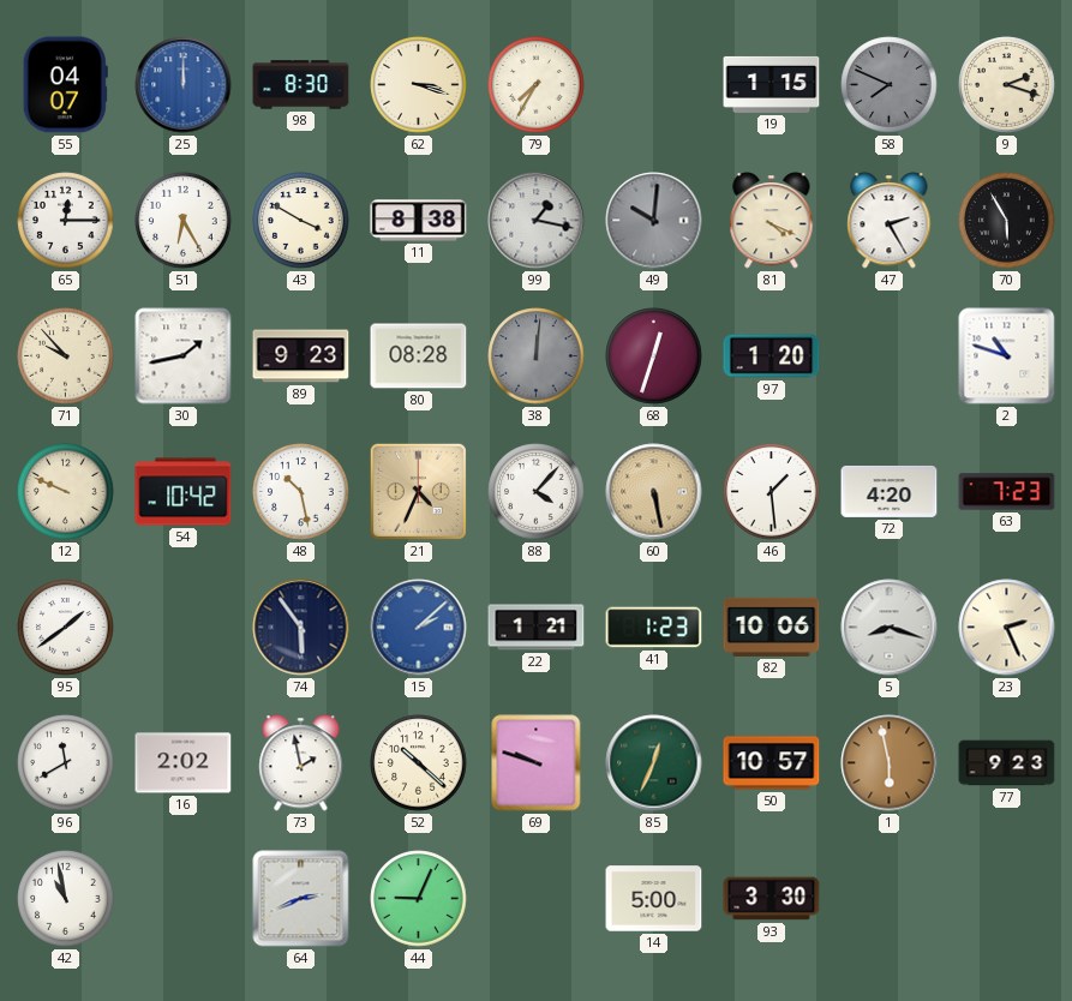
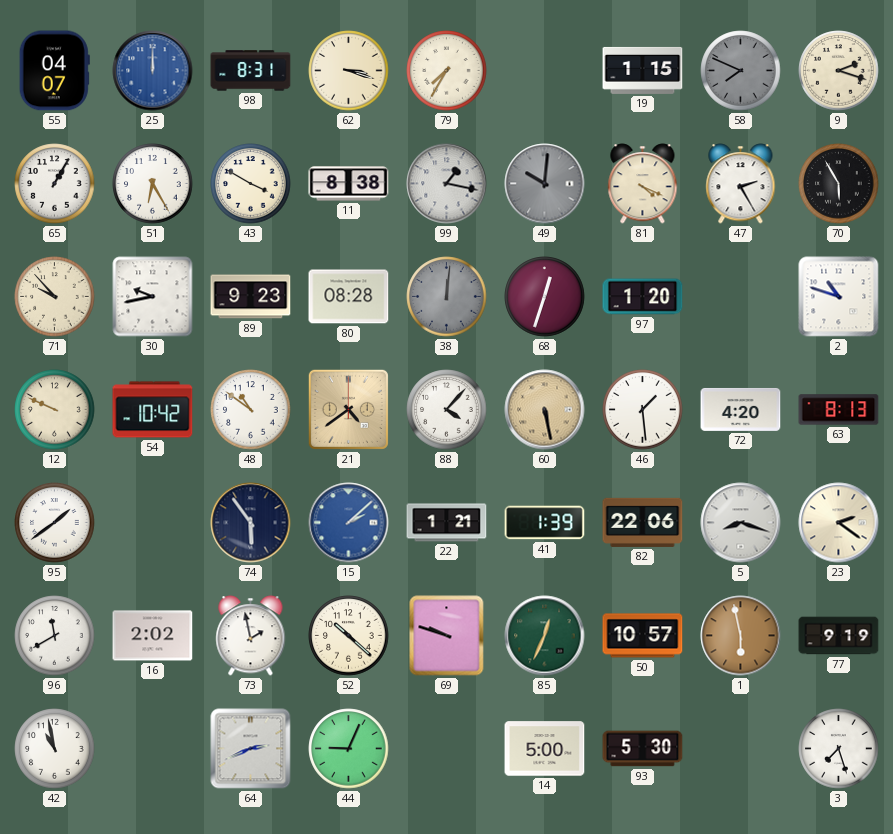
98: 8:30 -> 8:31
65: 12:15 -> 1:05
30: 1:43 -> 9:43
48: 10:28 -> 10:51
21: 4:34 -> 4:39
63: 7:23 -> 8:13
41: 1:23 -> 1:39
82: 10:06 -> 22:06
23: 2:26 -> 2:21
77: 9:23 -> 9:19
93: 3:30 -> 5:30
3: none -> 7:27
